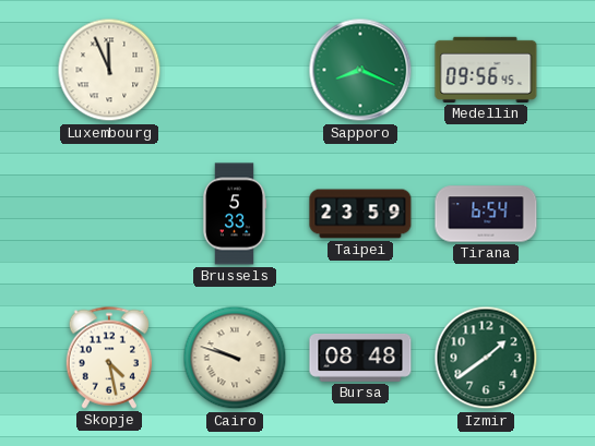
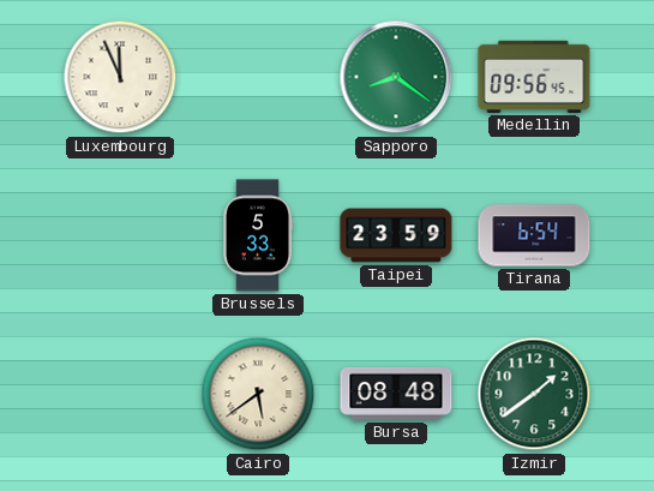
Sapporo: 8:19 -> 8:21
Skopje: 4:28 -> none
Cairo: 9:48 -> 5:39
